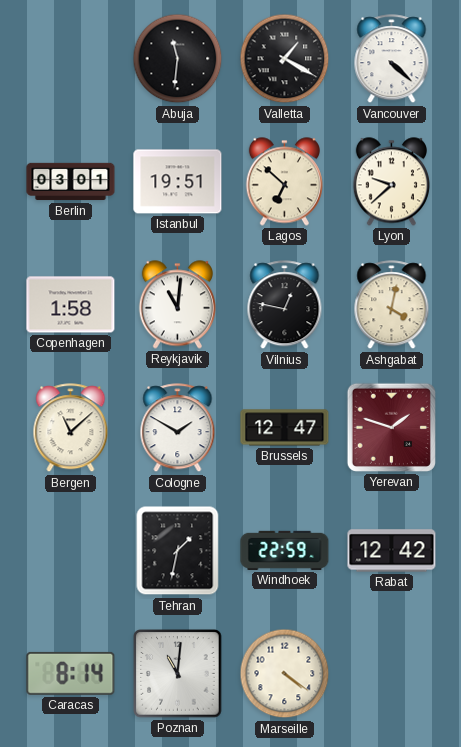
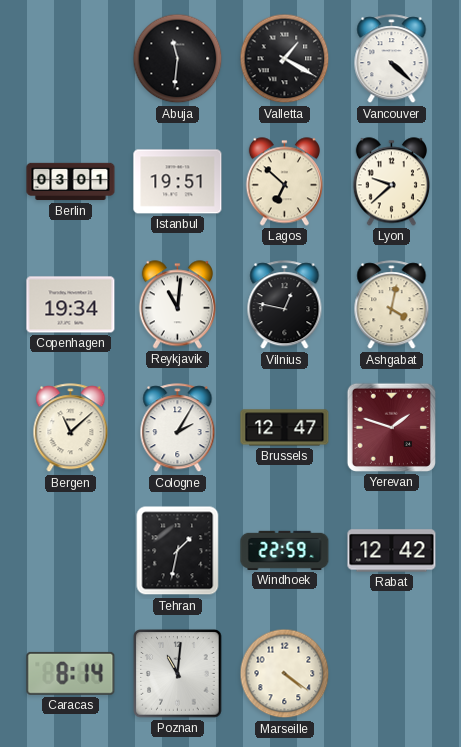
Copenhagen: 1:58 -> 19:34
Cologne: 1:50 -> 2:05
